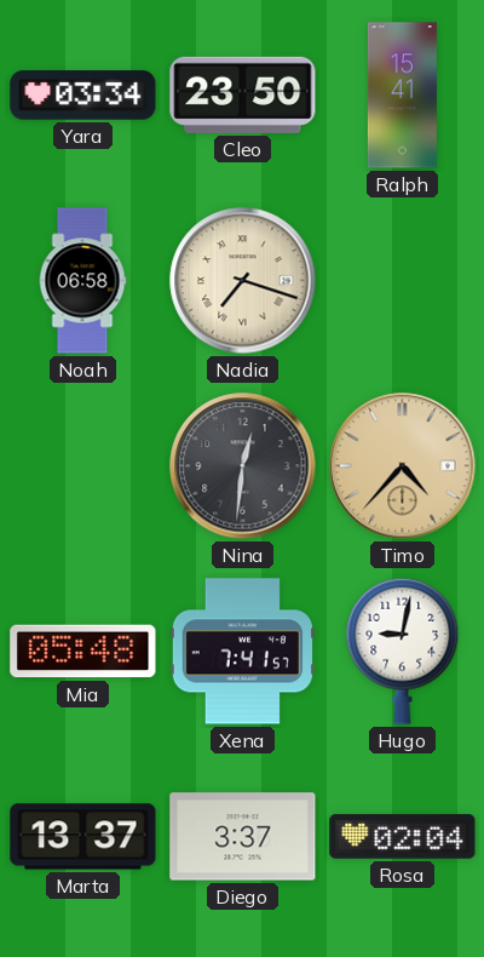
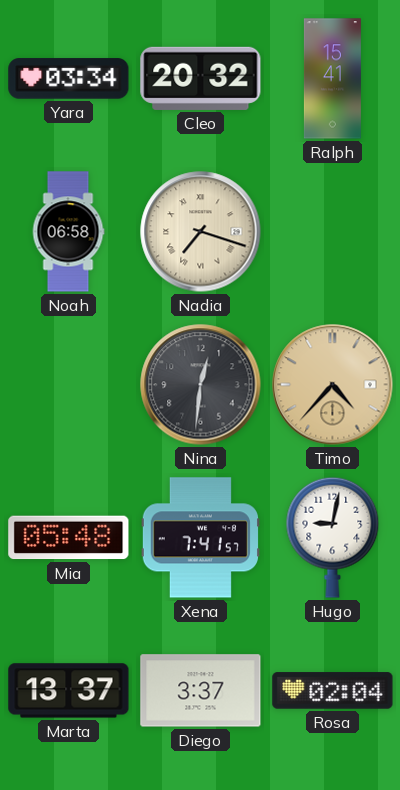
Cleo: 23:50 -> 20:32
